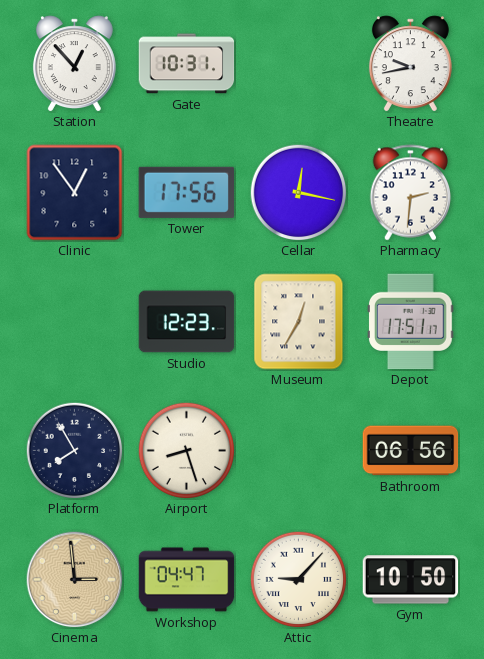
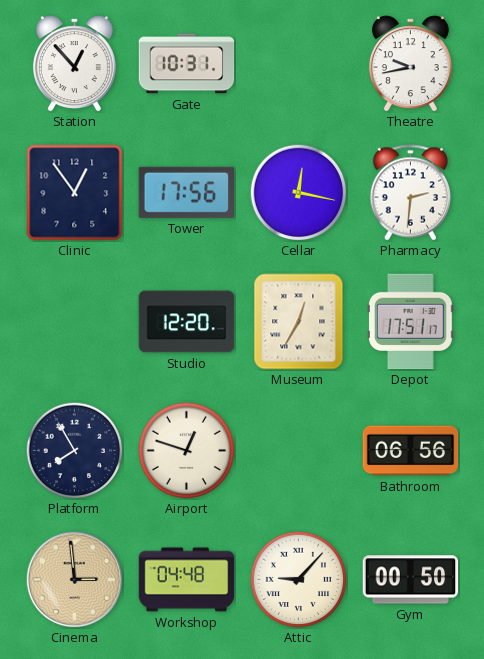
Studio: 12:23 -> 12:20
Airport: 8:27 -> 12:48
Workshop: 04:47 -> 04:48
Gym: 10:50 -> 00:50
